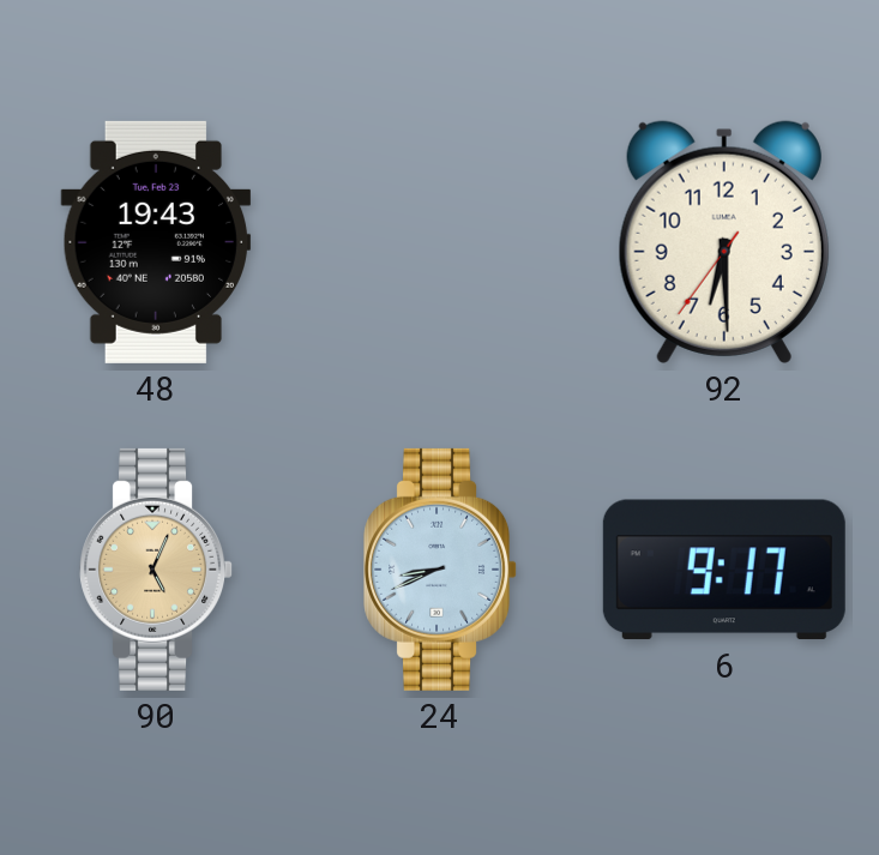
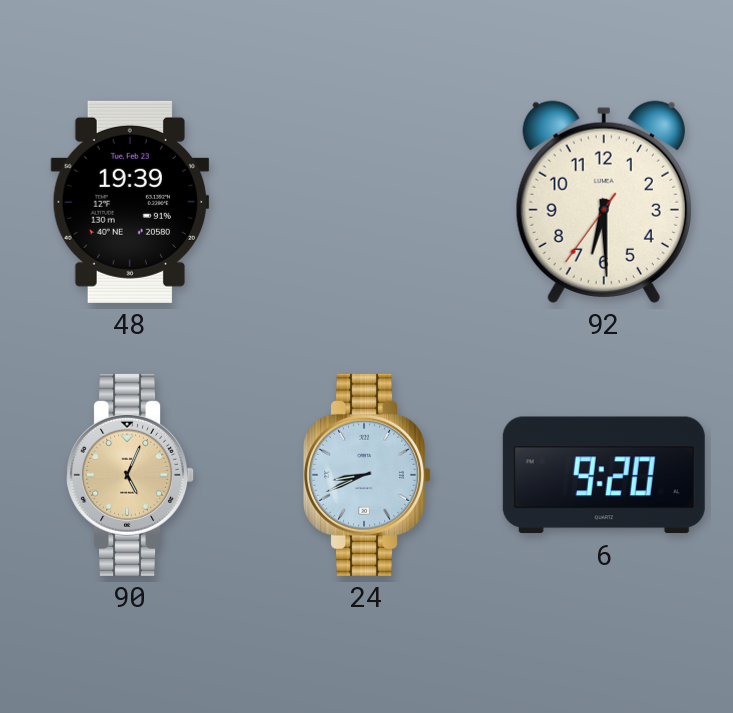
48: 19:43 -> 19:39
6: 9:17 -> 9:20
